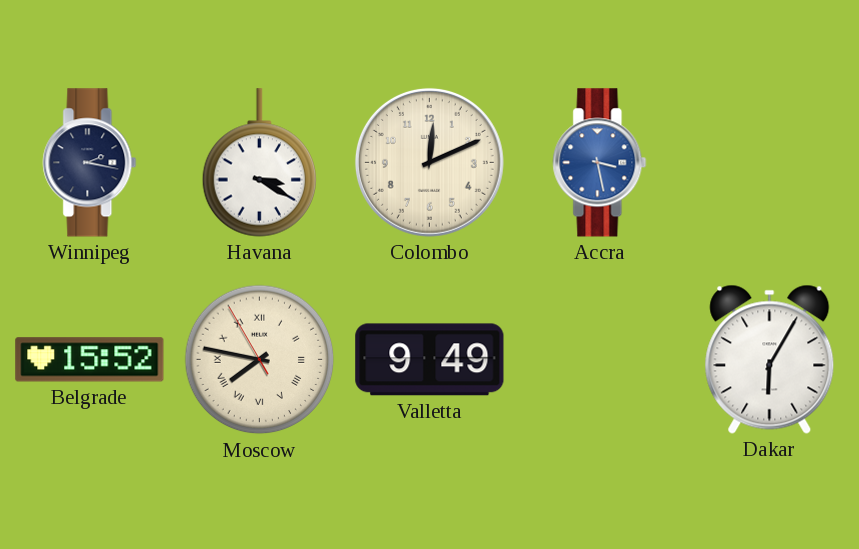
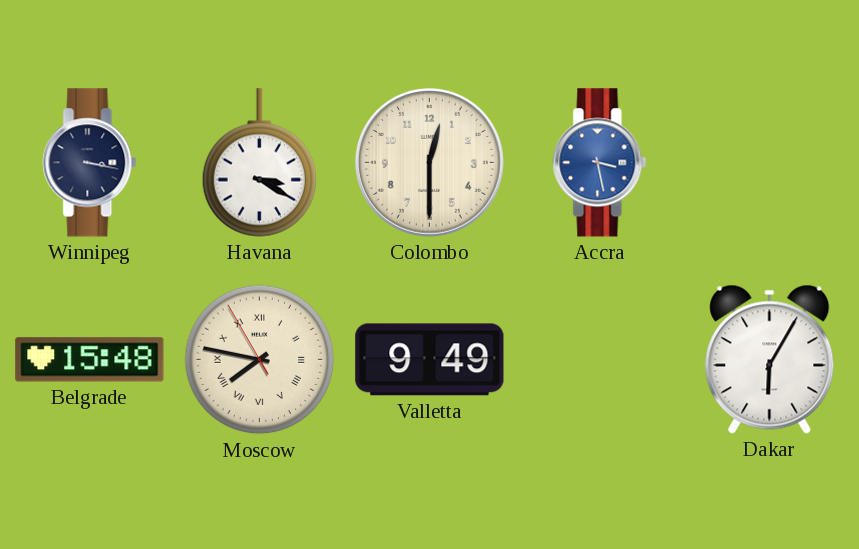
Winnipeg: 2:17 -> 3:17
Colombo: 12:11 -> 12:30
Belgrade: 15:52 -> 15:48
